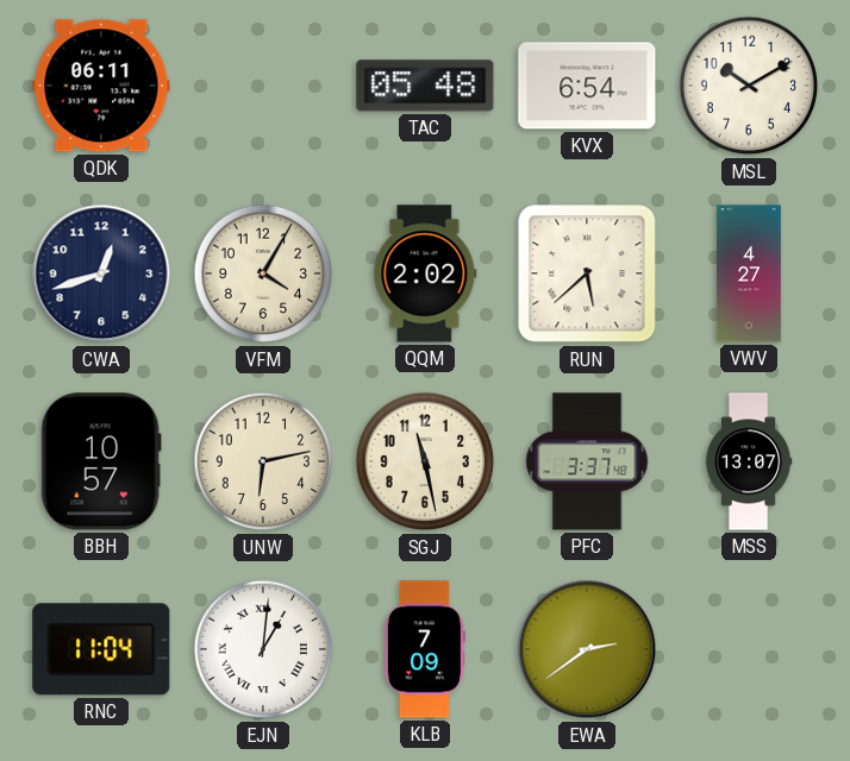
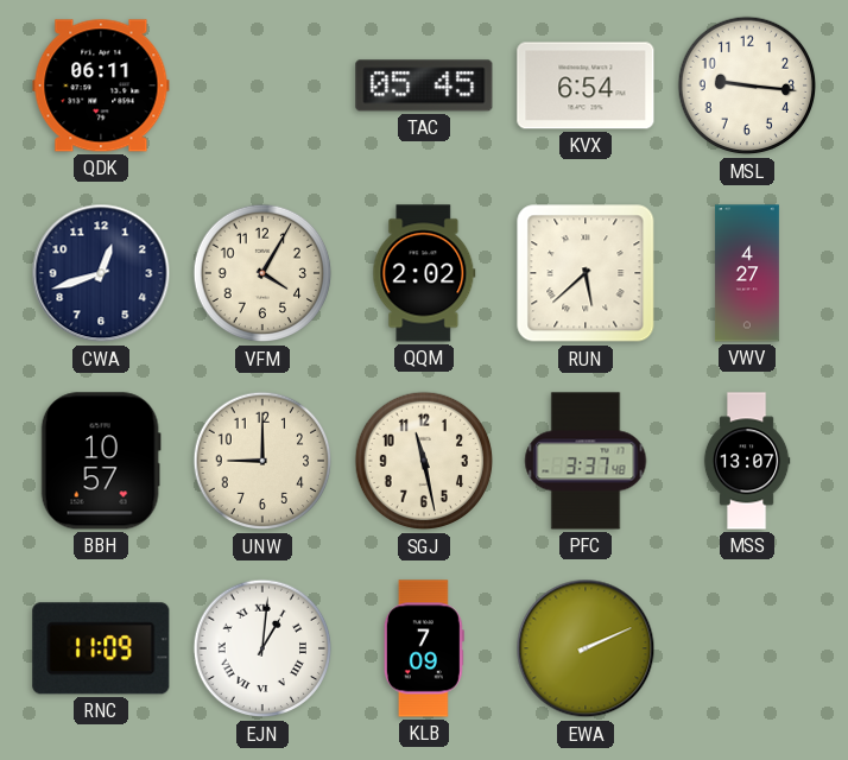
TAC: 05:48 -> 05:45
MSL: 10:10 -> 9:16
UNW: 6:13 -> 9:00
RNC: 11:04 -> 11:09
EWA: 2:39 -> 2:11
